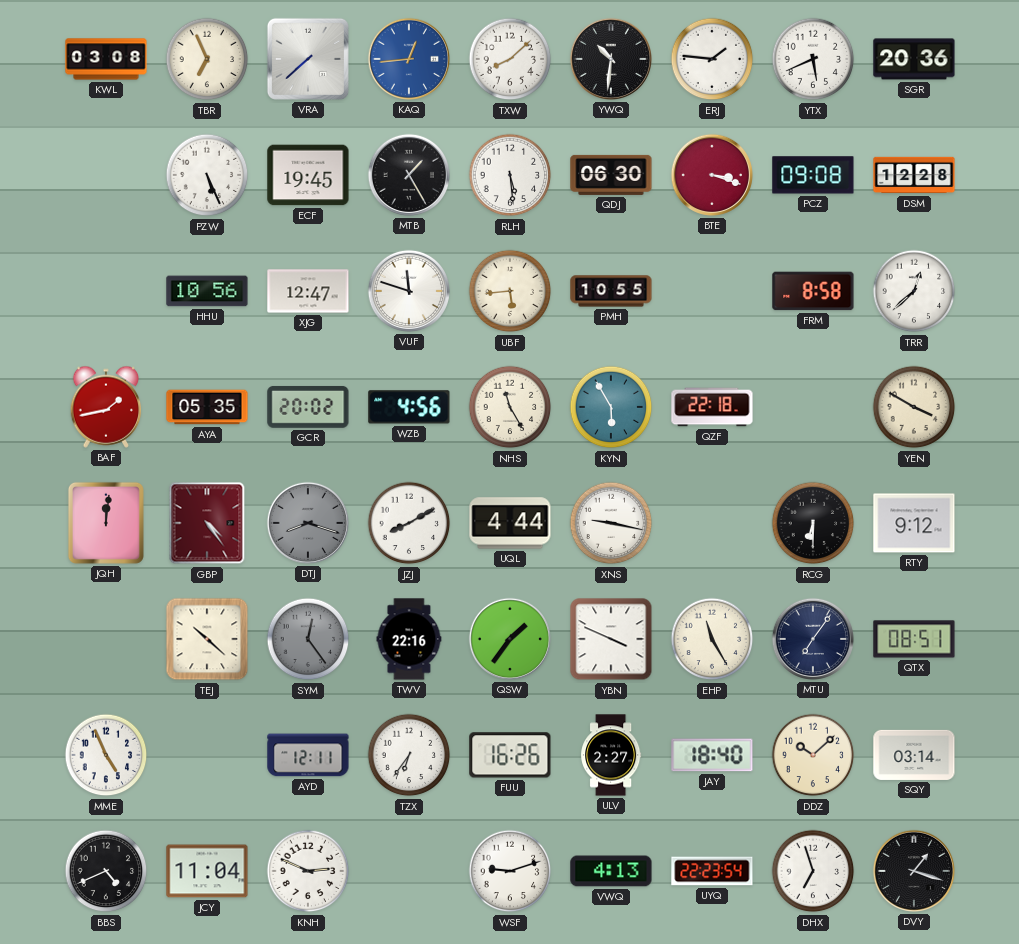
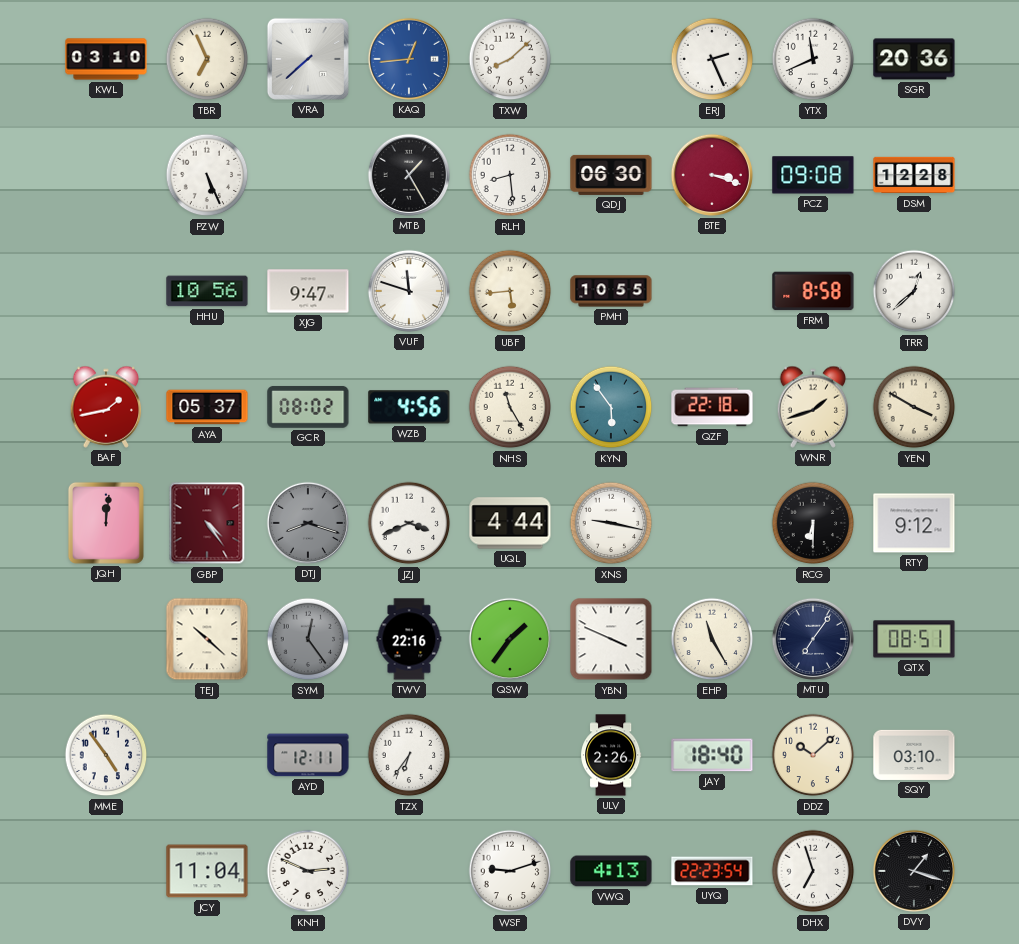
KWL: 03:08 -> 03:10
YWQ: 10:31 -> none
ERJ: 1:46 -> 2:26
YTX: 5:41 -> 11:41
ECF: 19:45 -> none
RLH: 5:29 -> 8:29
XJG: 12:47 -> 9:47
AYA: 05:35 -> 05:37
GCR: 20:02 -> 08:02
KYN: 5:55 -> 5:54
WNR: none -> 1:42
JZJ: 8:10 -> 3:41
MME: 4:56 -> 4:54
FUU: 16:26 -> none
ULV: 2:27 -> 2:26
SQY: 03:14 -> 03:10
BBS: 4:41 -> none
